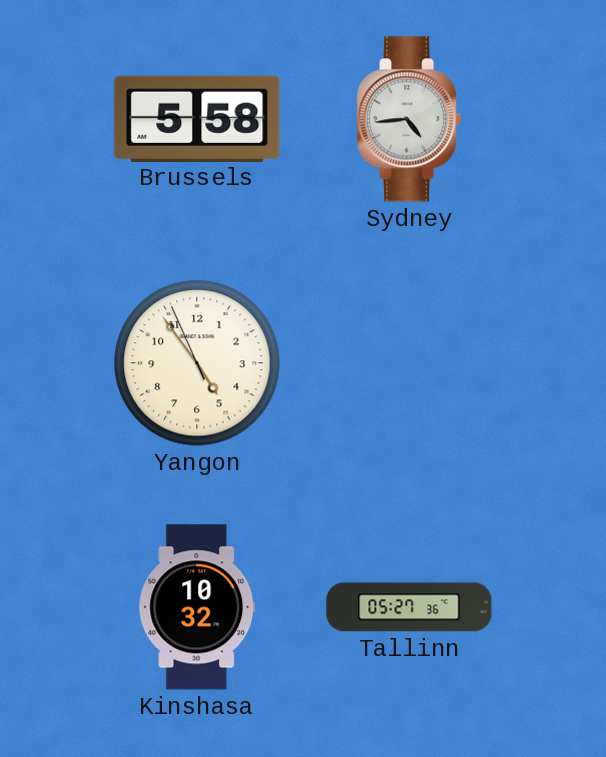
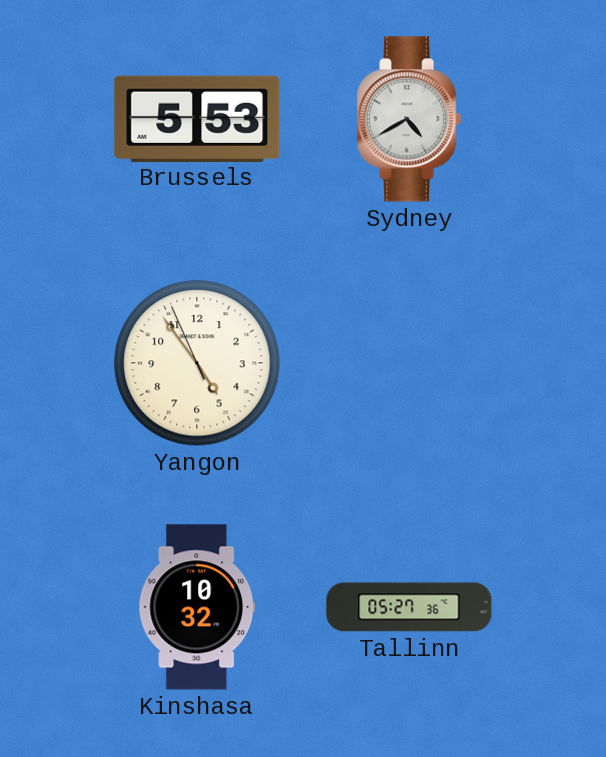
Brussels: 5:58 -> 5:53
Sydney: 4:44 -> 4:40
